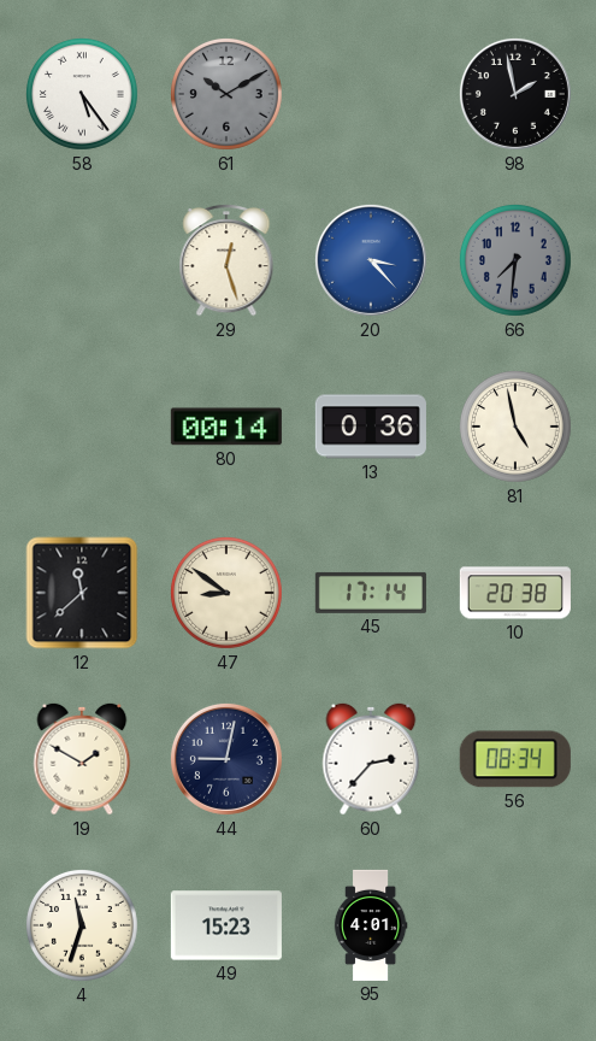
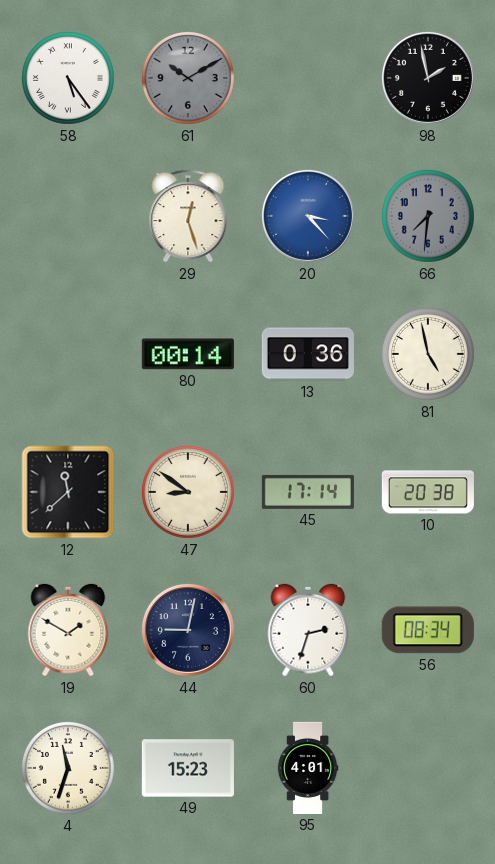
60: 2:37 -> 2:33
